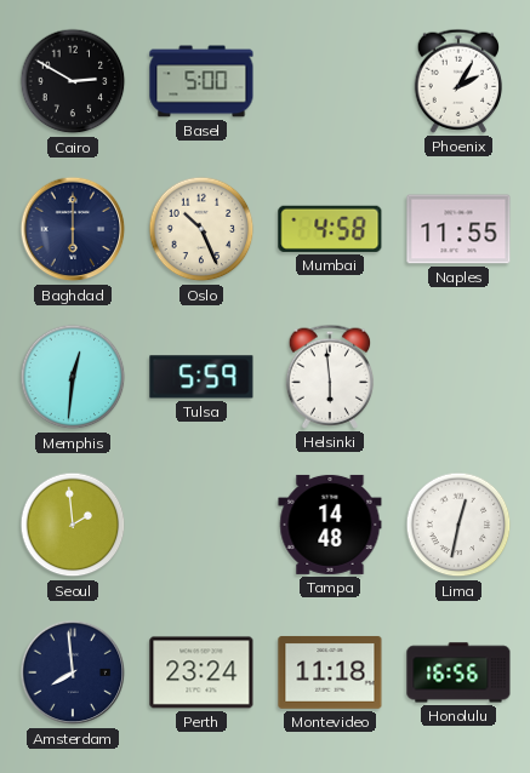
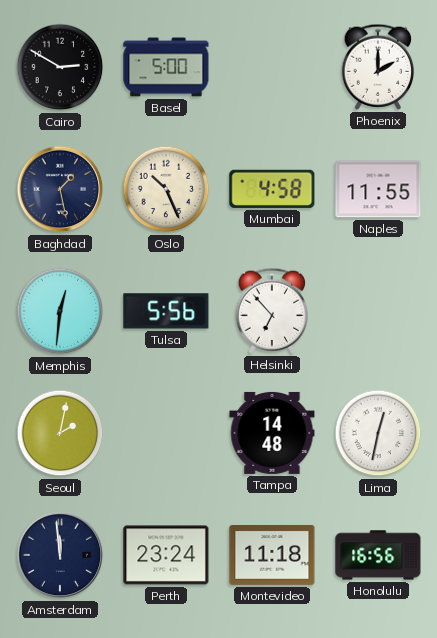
Phoenix: 2:05 -> 2:00
Baghdad: 6:00 -> 1:28
Tulsa: 5:59 -> 5:56
Helsinki: 5:59 -> 6:53
Seoul: 1:59 -> 2:02
Amsterdam: 7:59 -> 11:59
